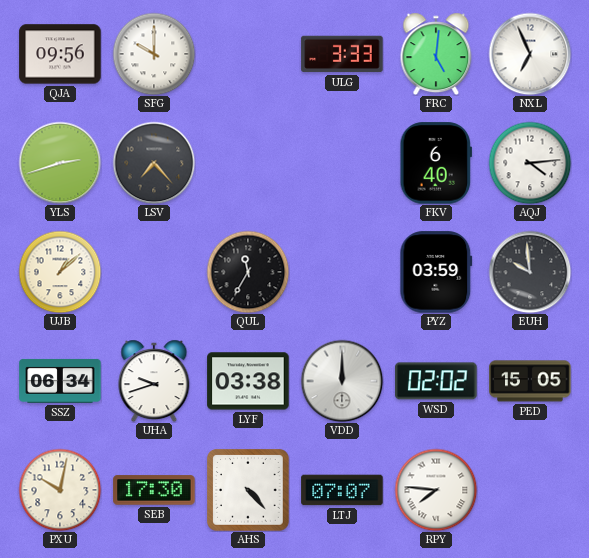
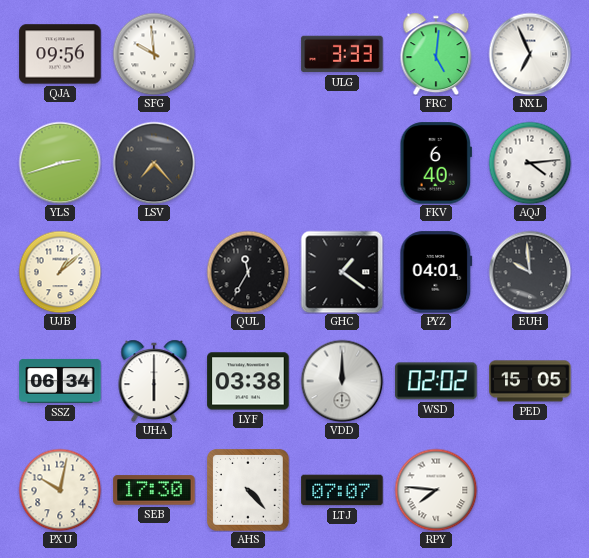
SFG: 10:00 -> 9:59
GHC: none -> 1:21
PYZ: 03:59 -> 04:01
UHA: 9:42 -> 6:00
